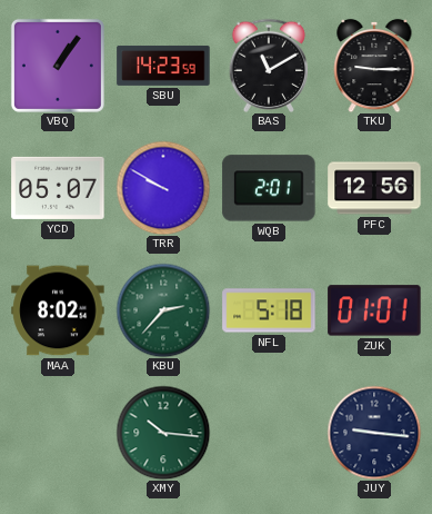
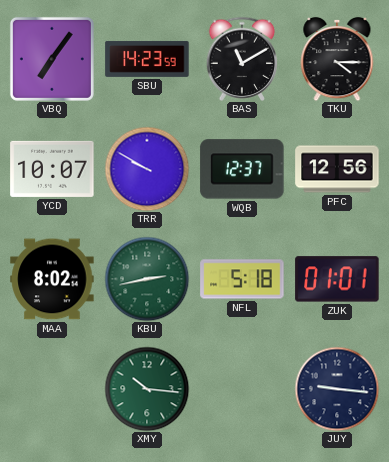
VBQ: 1:06 -> 7:06
TKU: 9:15 -> 4:15
YCD: 05:07 -> 10:07
WQB: 2:01 -> 12:37
KBU: 2:37 -> 2:43
